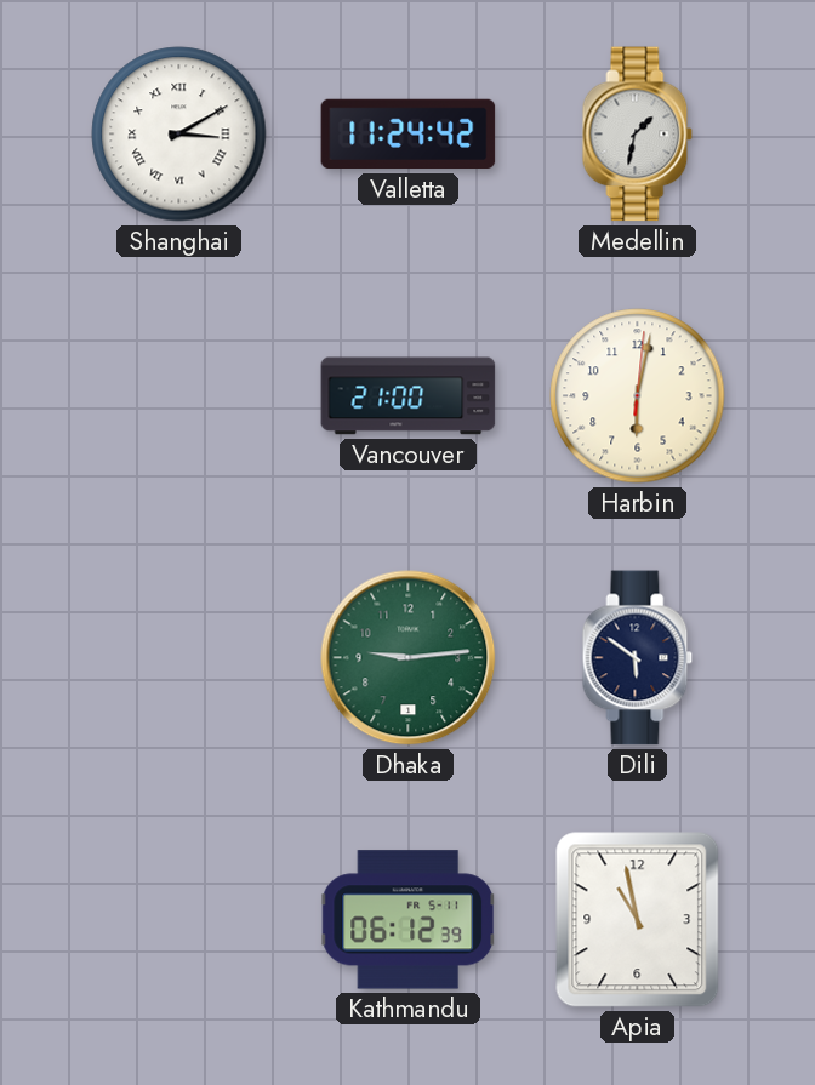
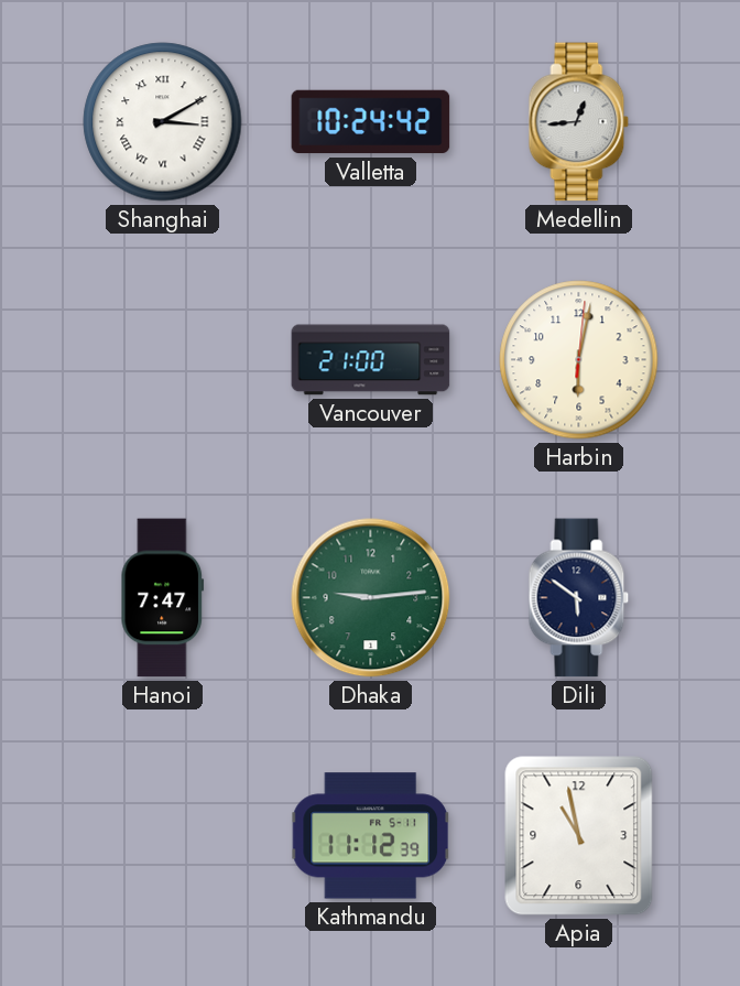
Valletta: 11:24 -> 10:24
Medellin: 1:32 -> 12:44
Hanoi: none -> 7:47
Kathmandu: 06:12 -> 11:12
